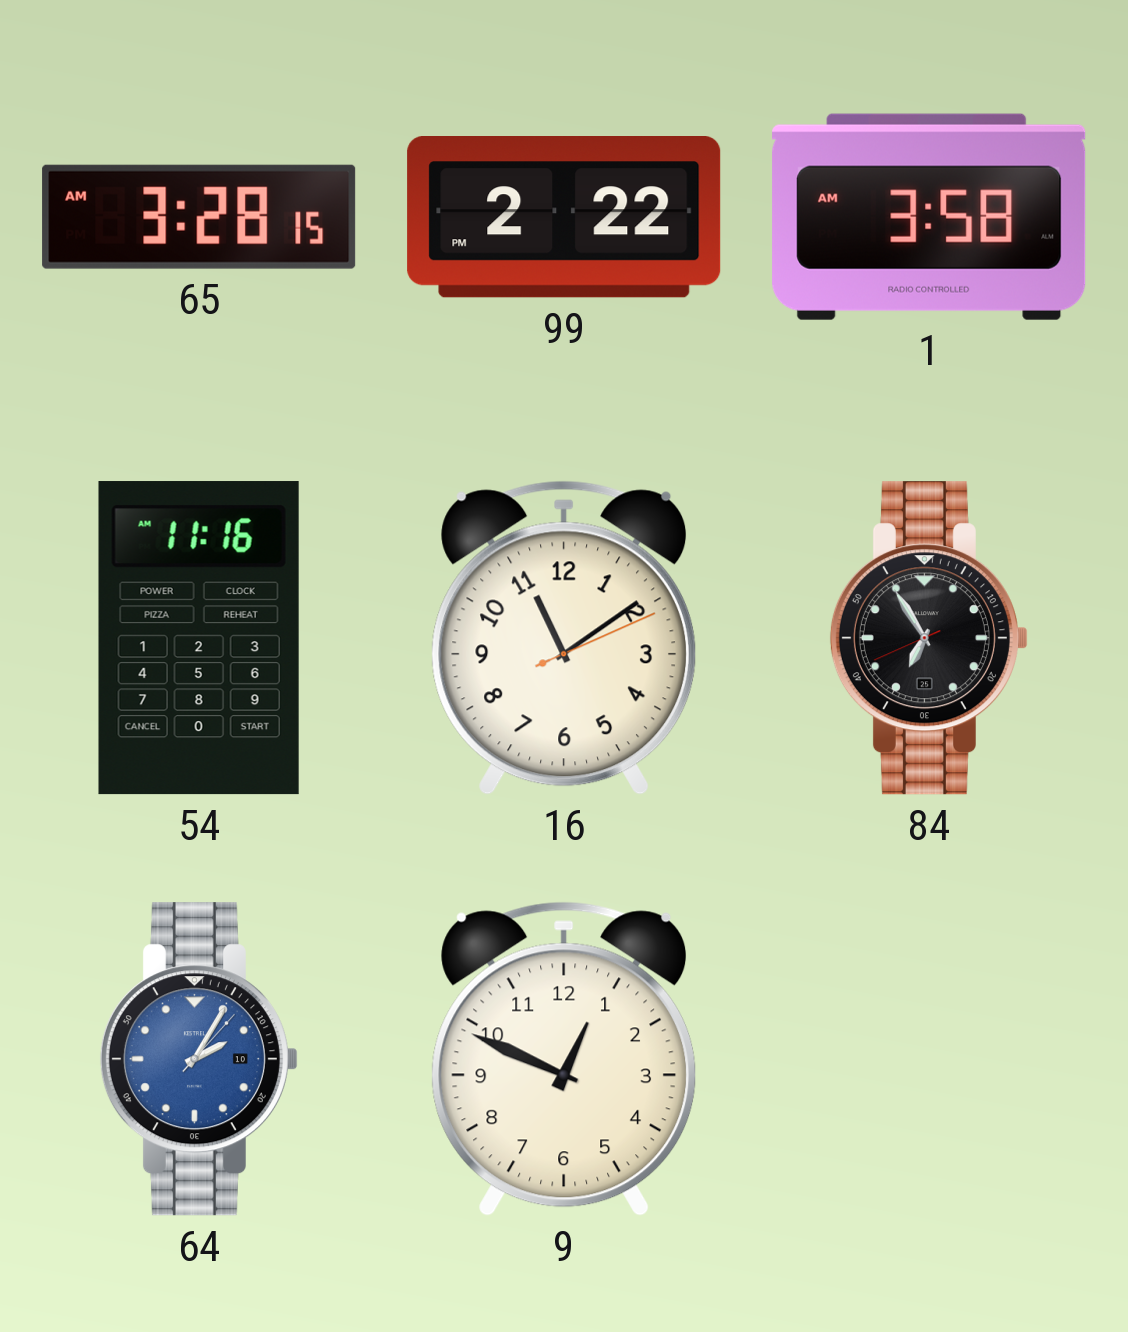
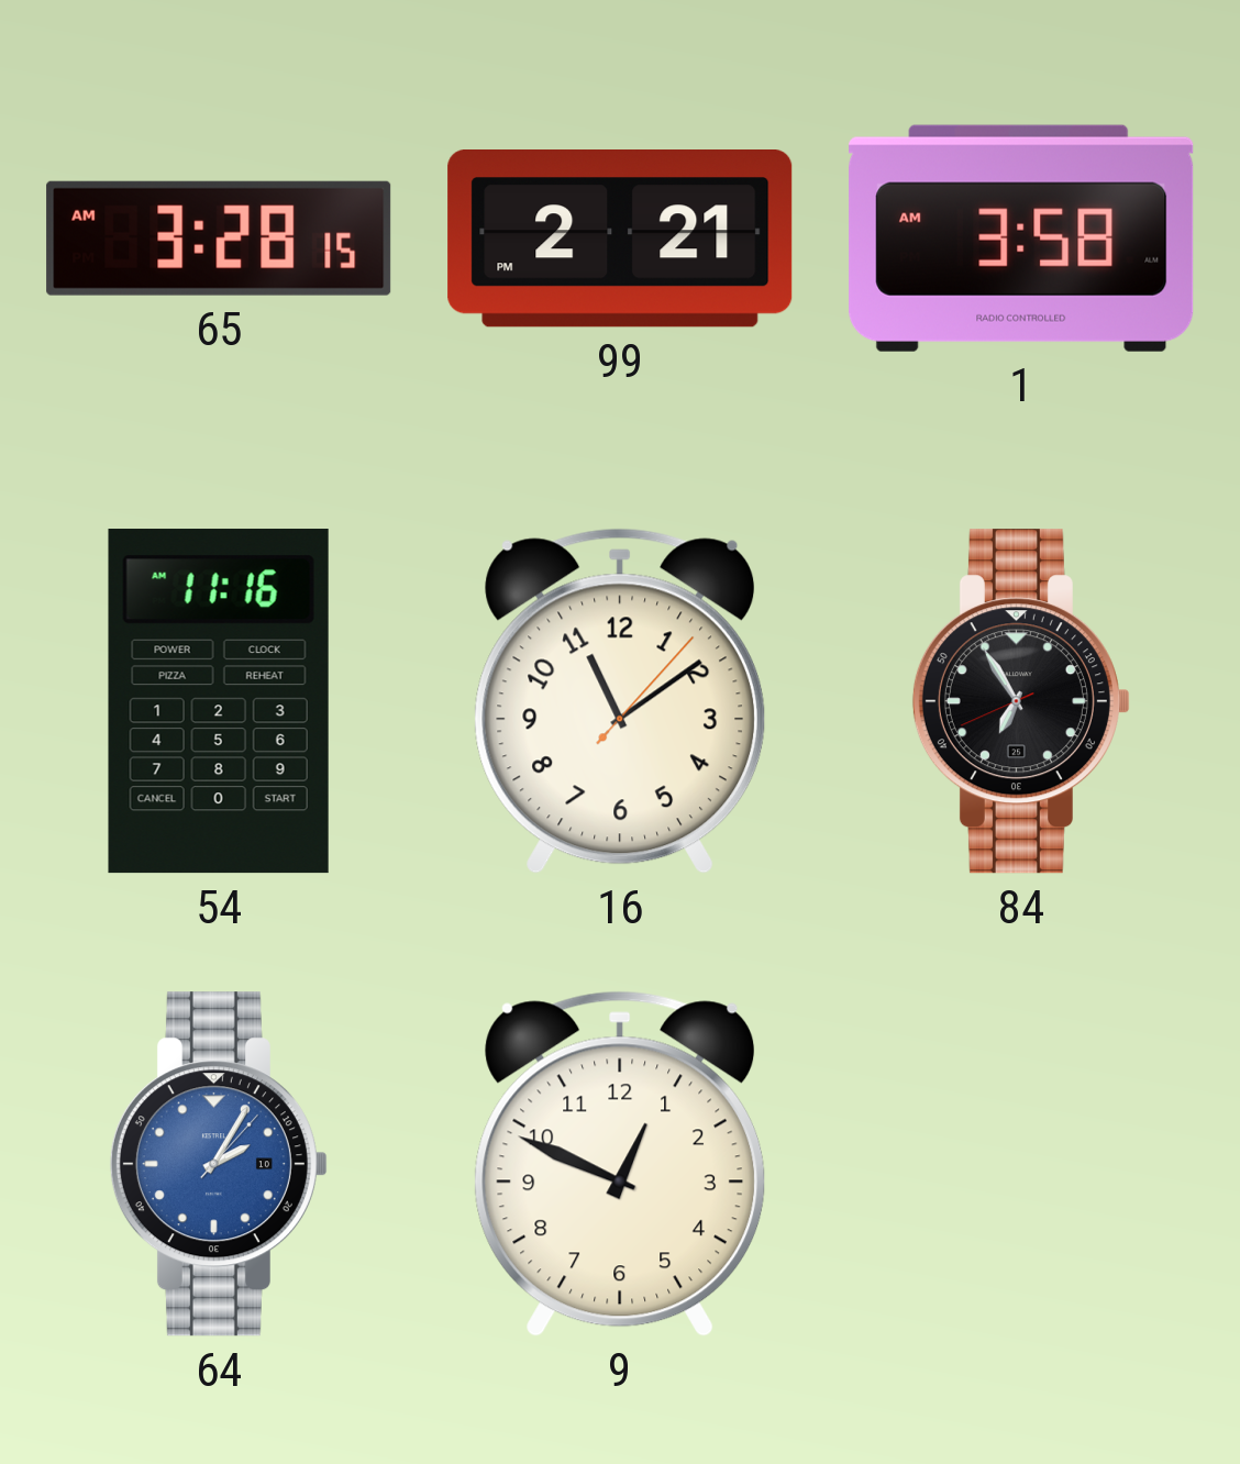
99: 2:22 -> 2:21
16: 11:09:11 -> 11:09:07
